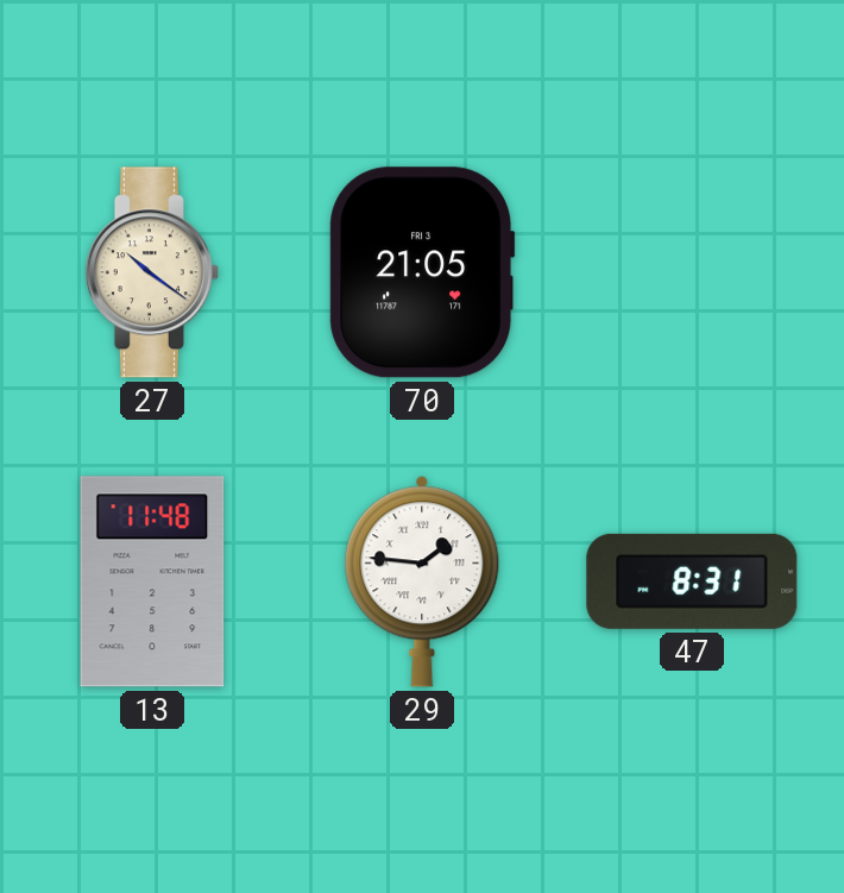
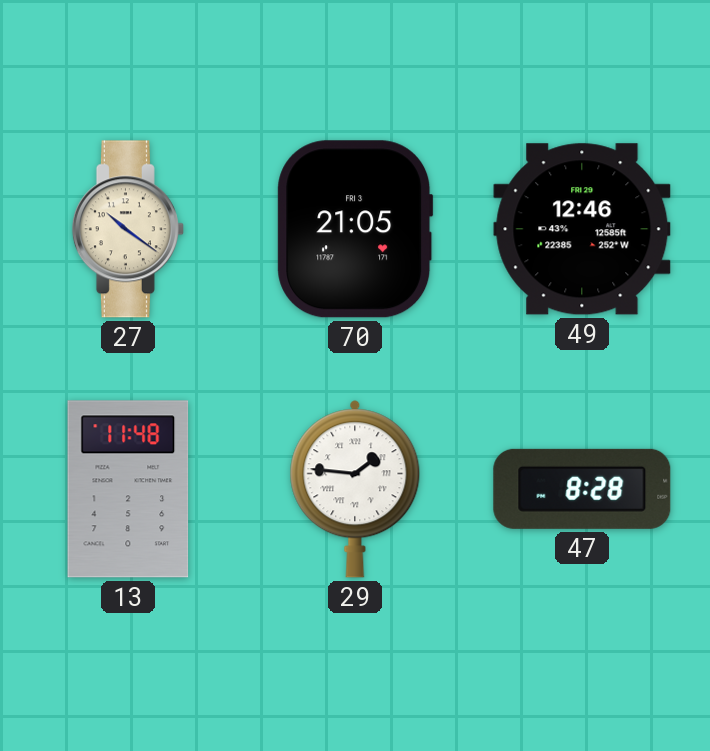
49: none -> 12:46
47: 8:31 -> 8:28
